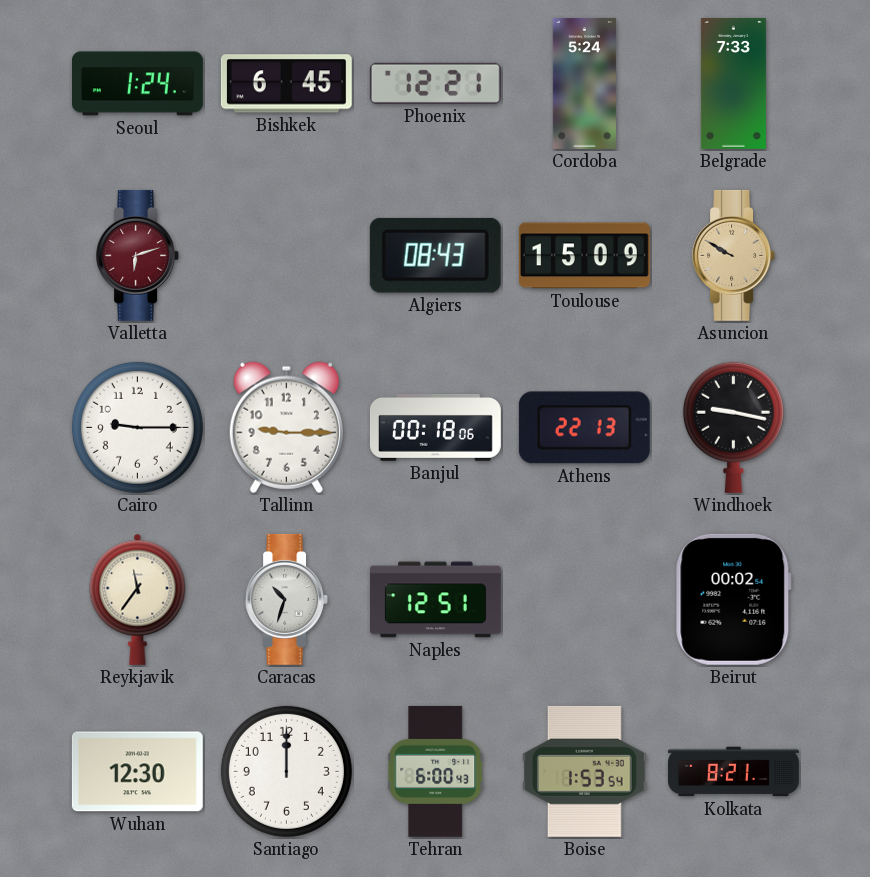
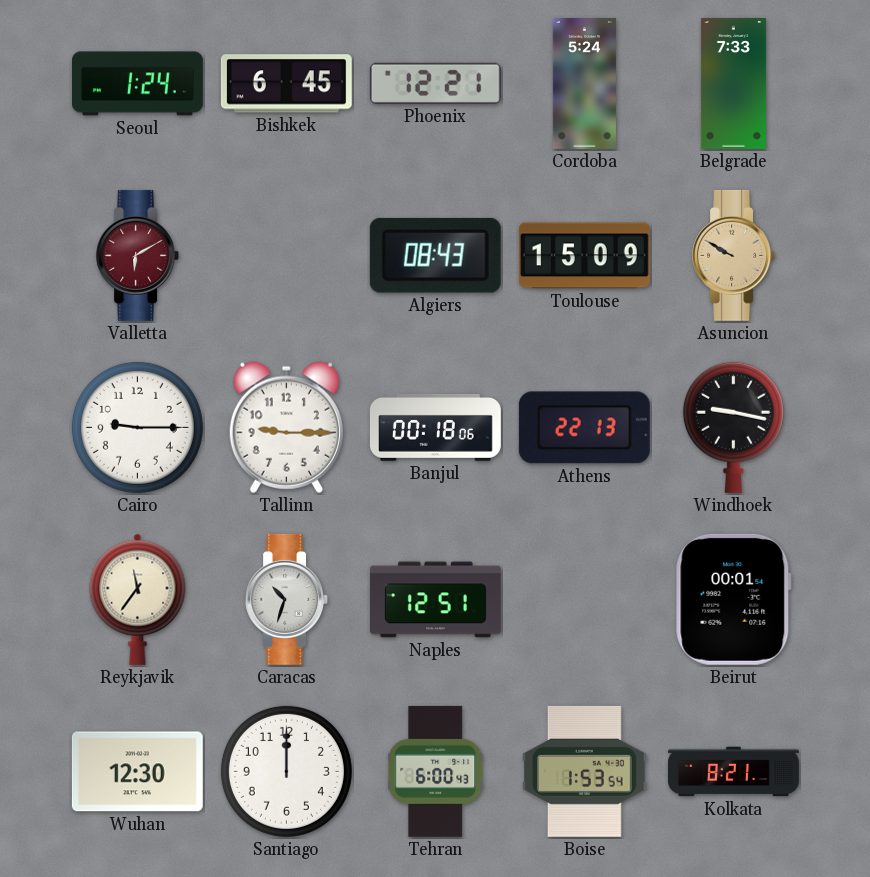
Valletta: 6:12 -> 6:10
Beirut: 00:02 -> 00:01
